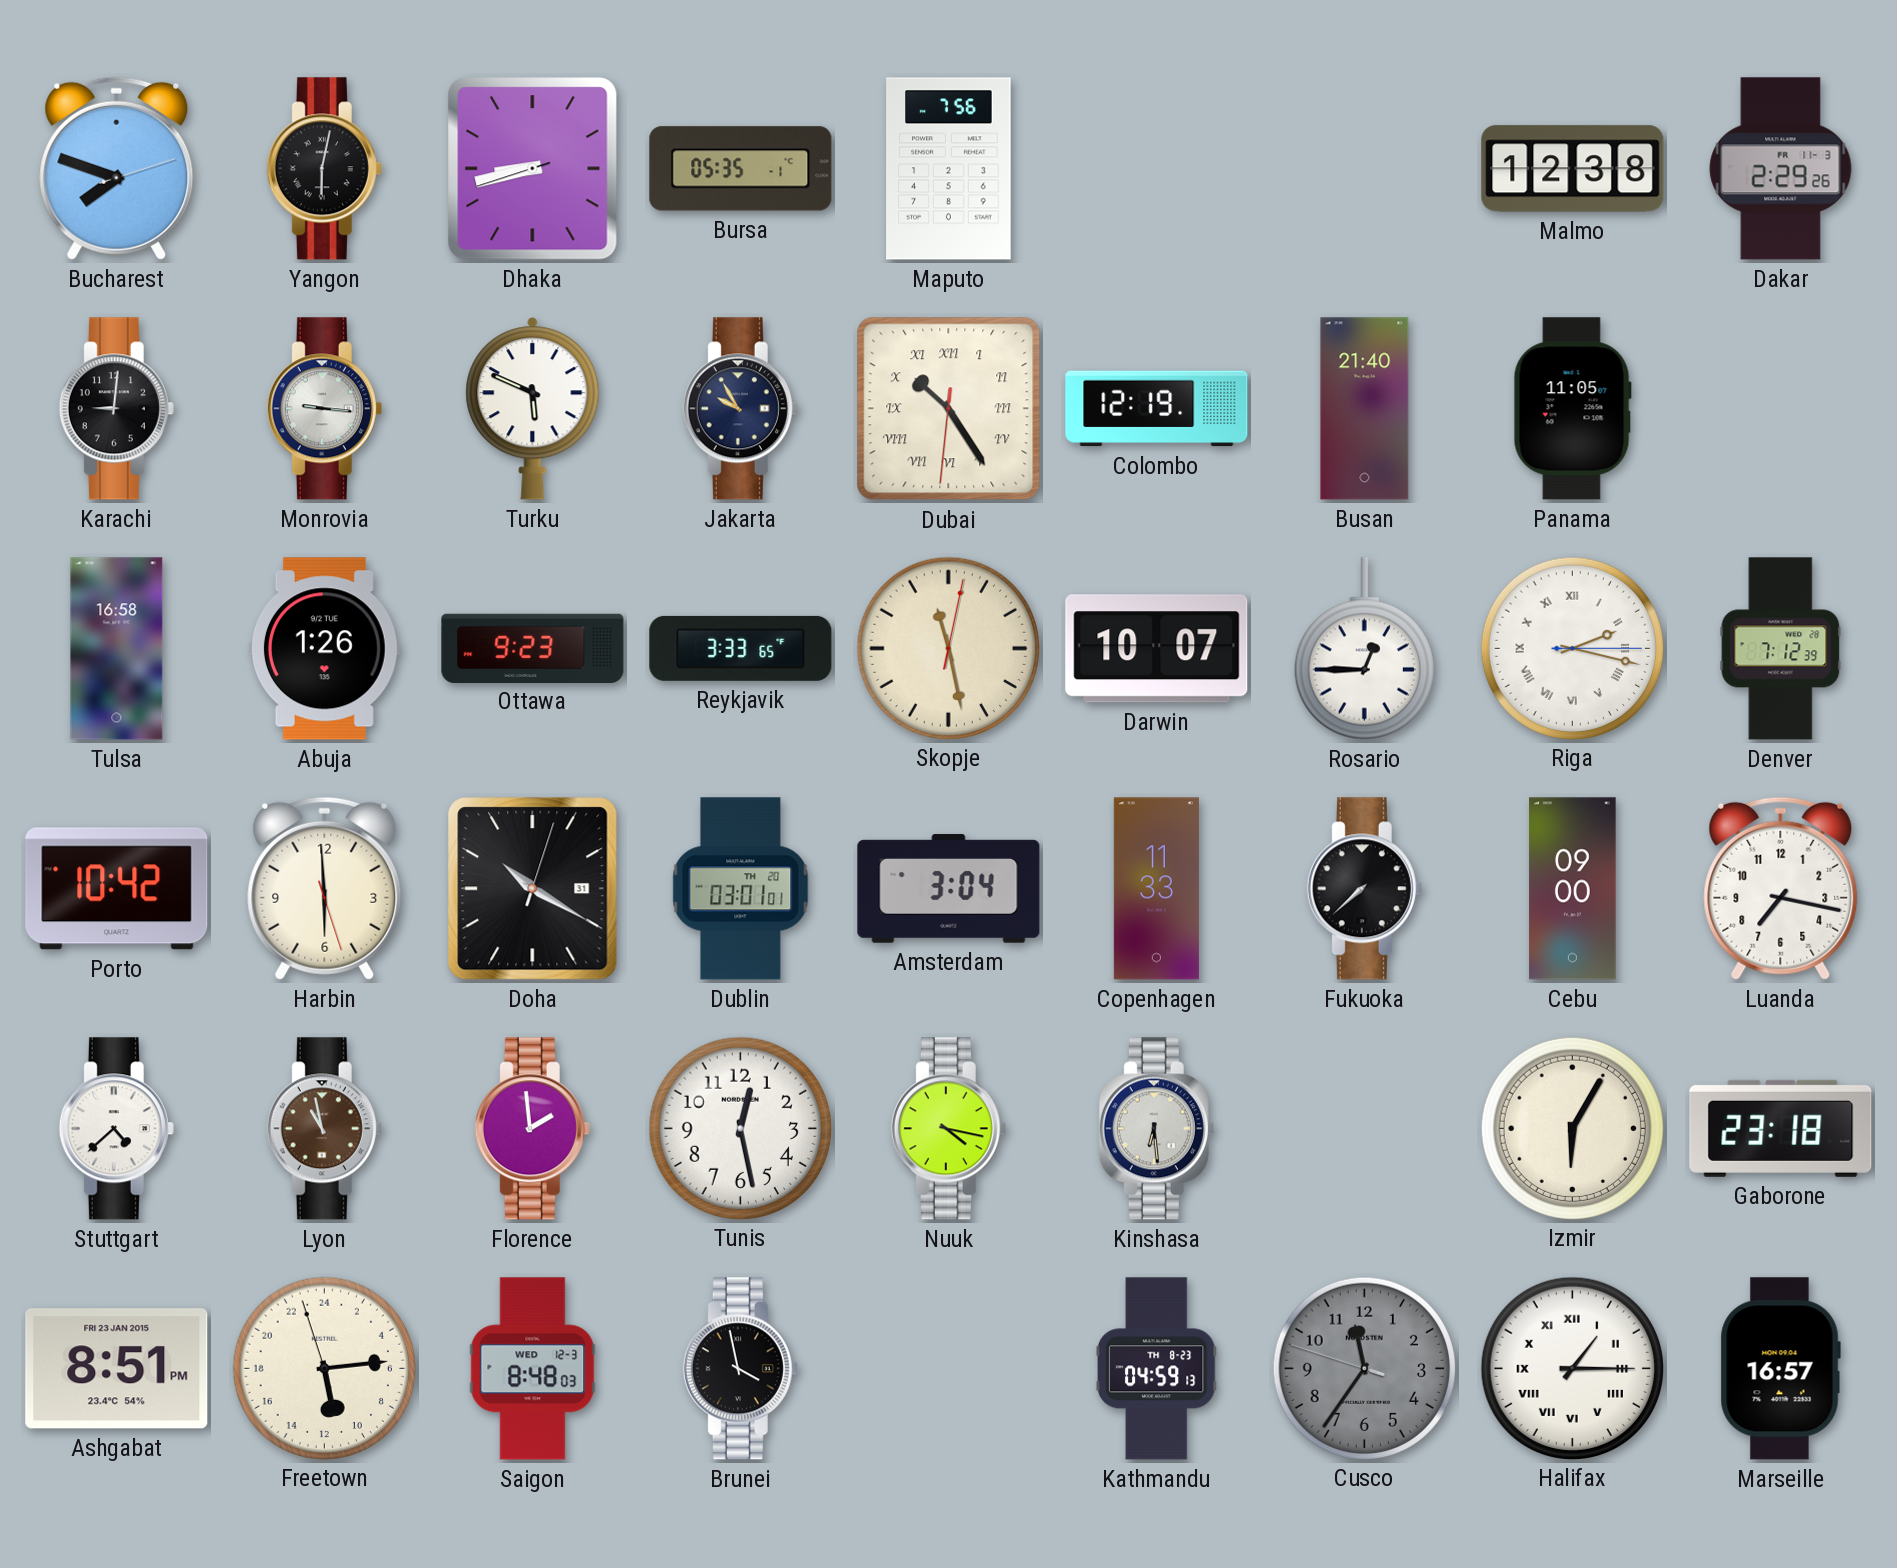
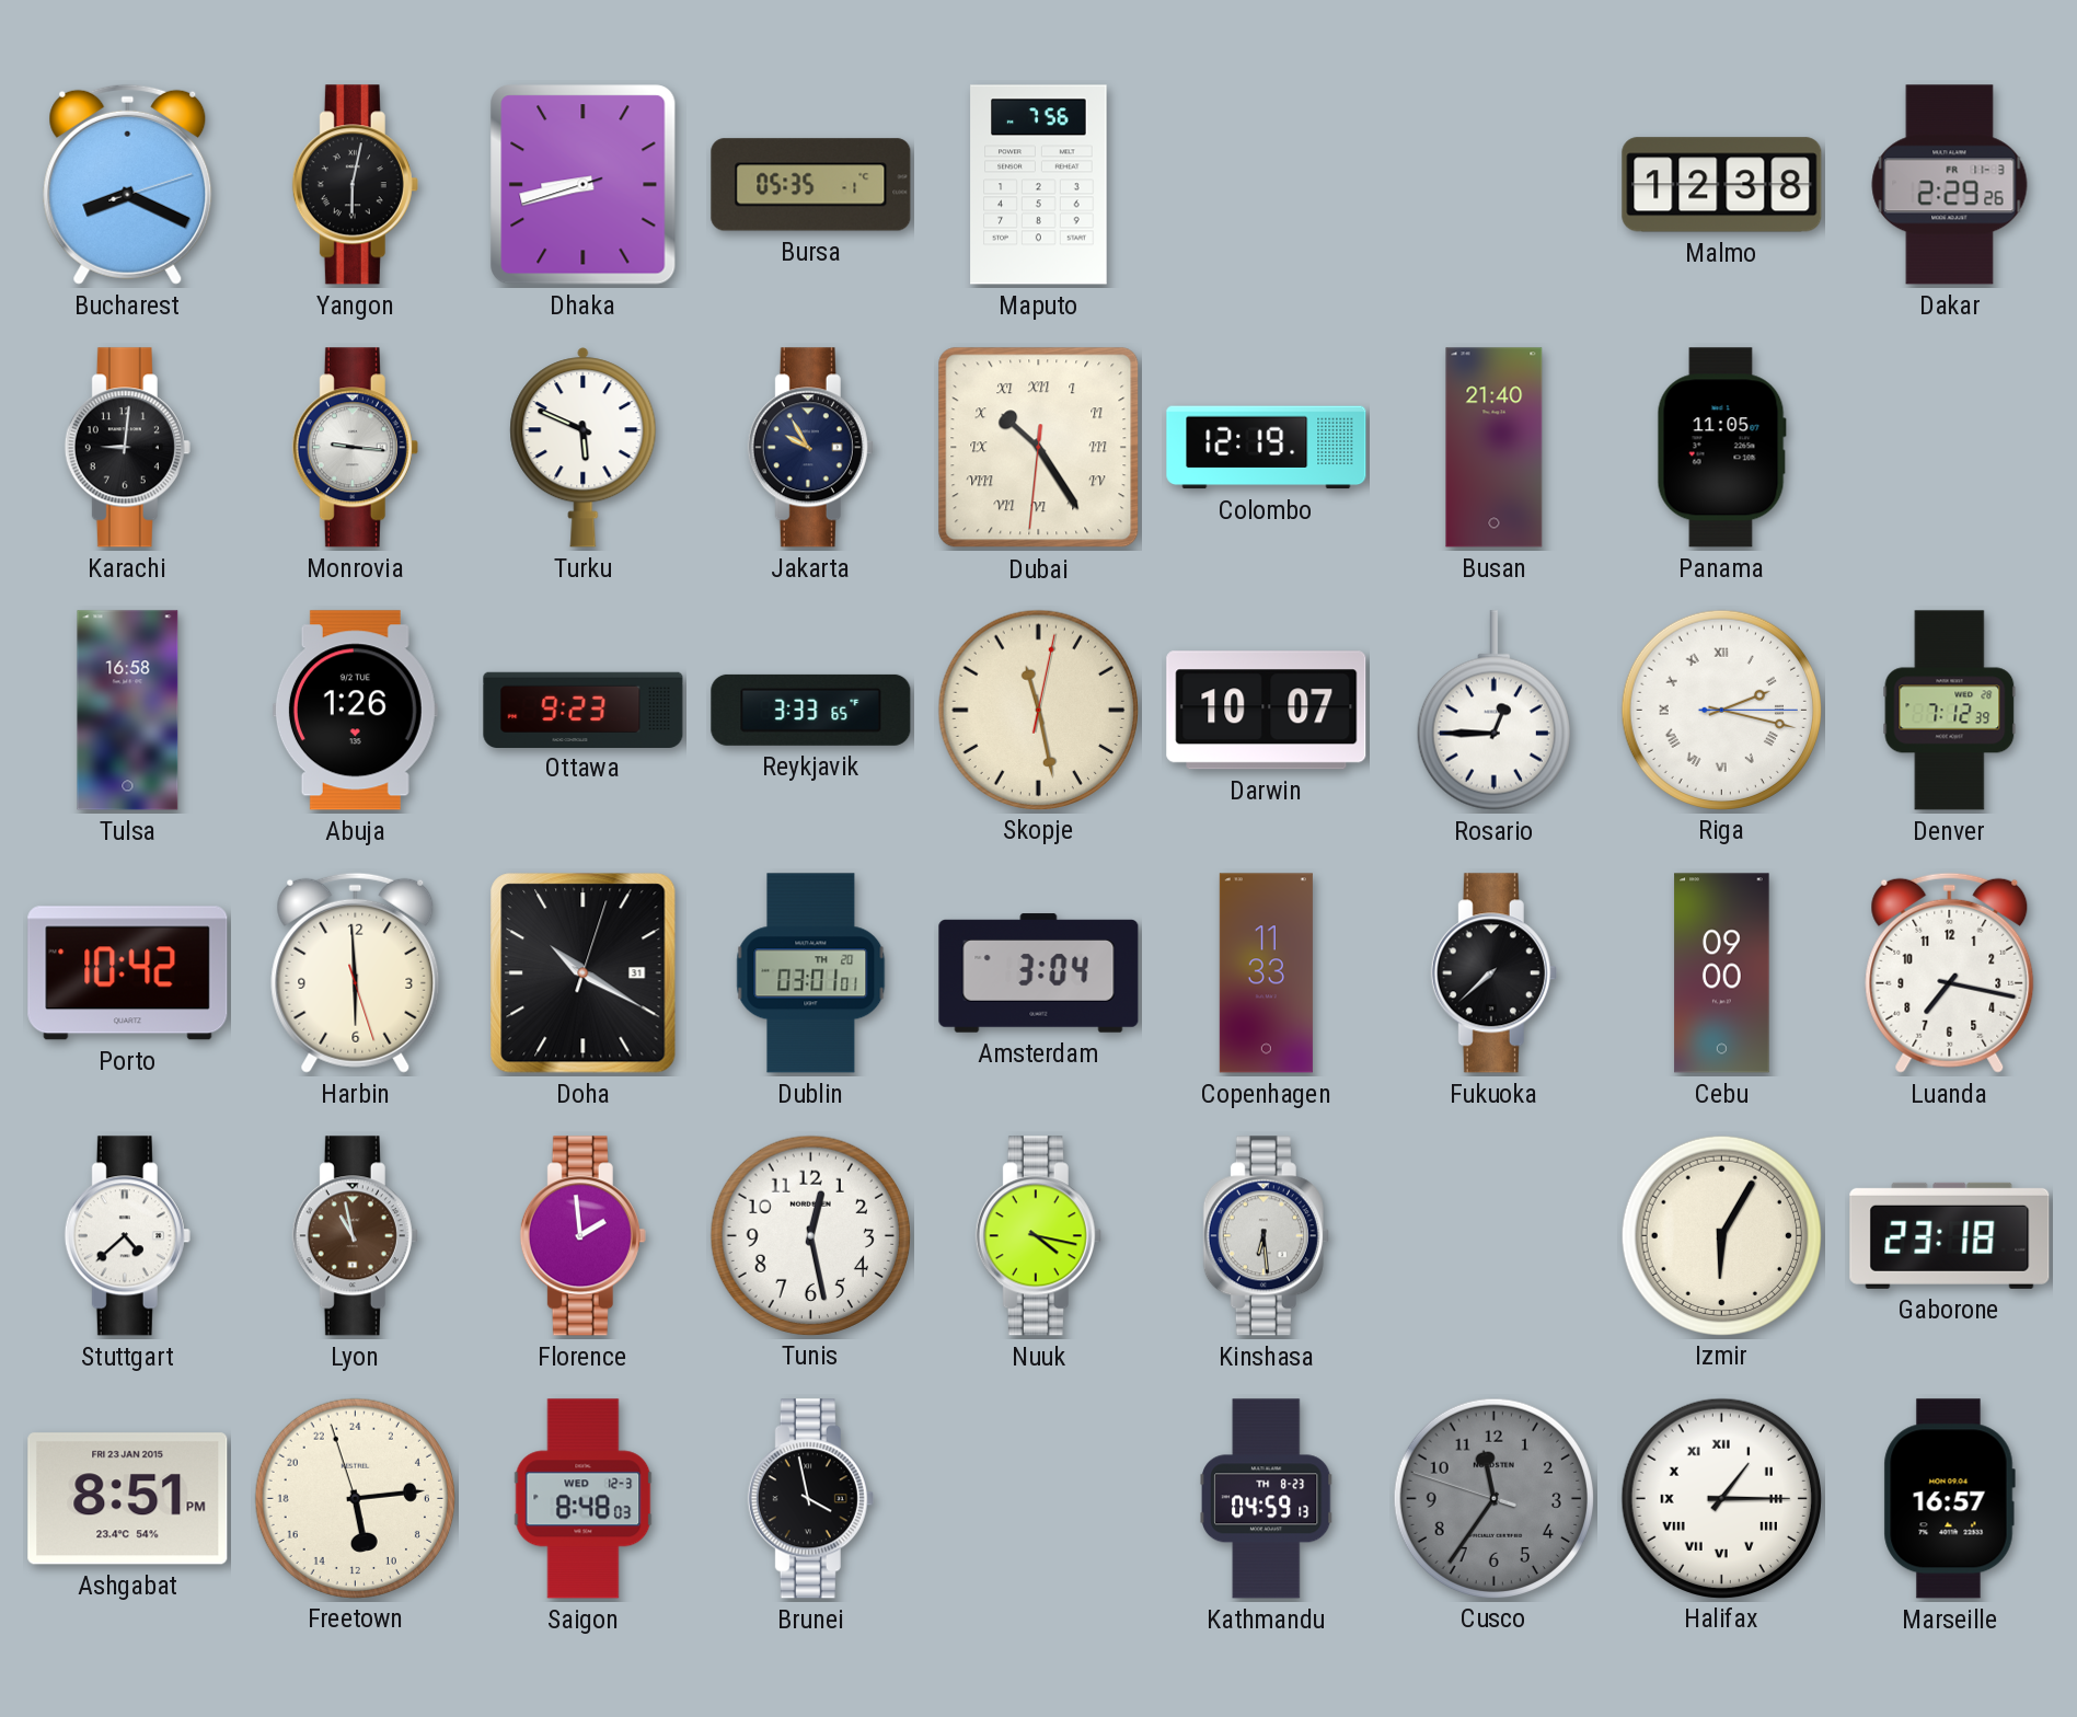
Bucharest: 7:48 -> 8:19
